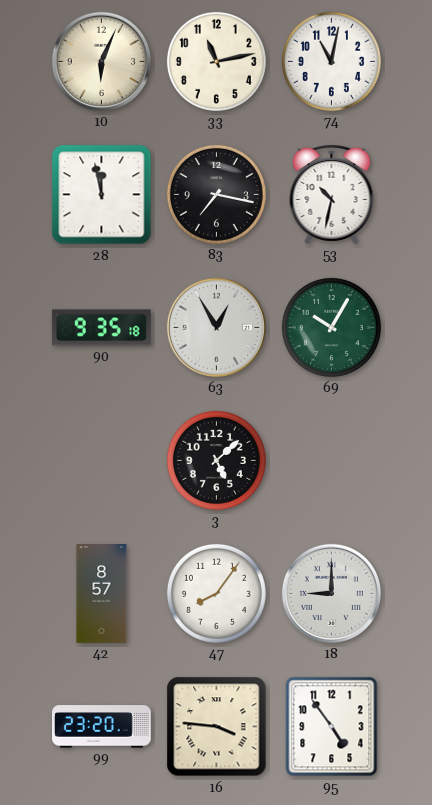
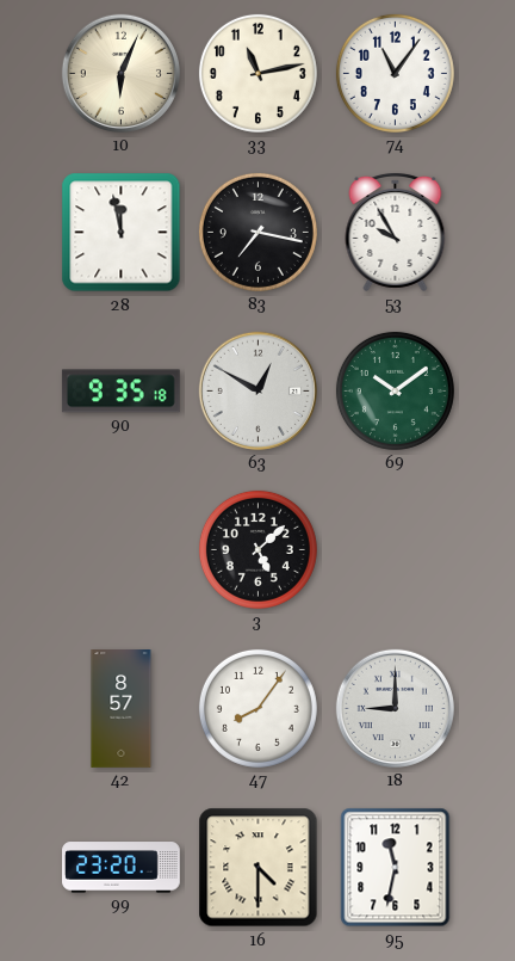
74: 11:02 -> 11:06
53: 10:32 -> 9:55
63: 12:55 -> 12:50
69: 10:05 -> 10:09
16: 3:46 -> 4:30
95: 4:54 -> 11:32
